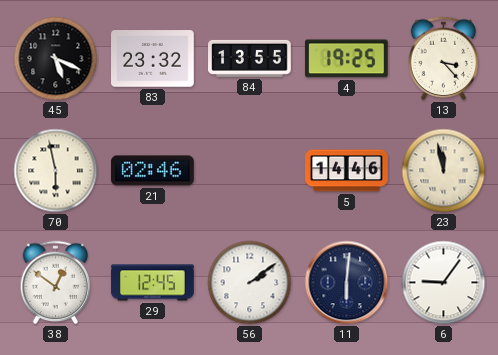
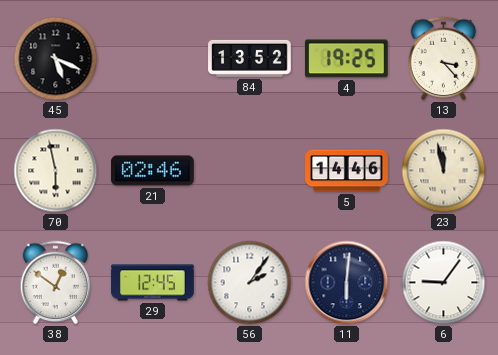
83: 23:32 -> none
84: 13:55 -> 13:52
56: 2:09 -> 2:06
